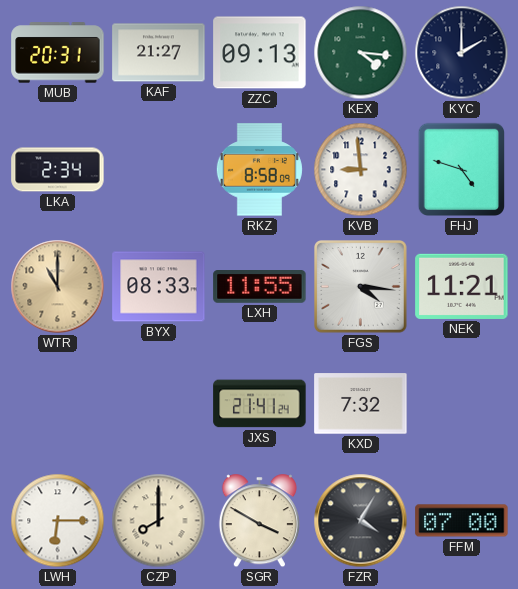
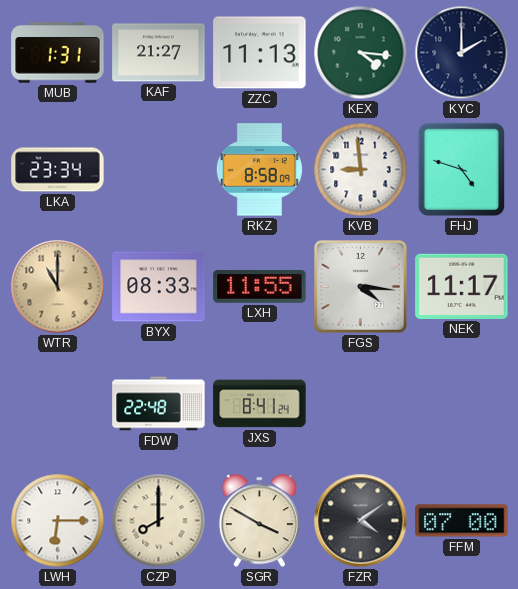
MUB: 20:31 -> 1:31
ZZC: 09:13 -> 11:13
LKA: 2:34 -> 23:34
NEK: 11:21 -> 11:17
FDW: none -> 22:48
JXS: 21:41 -> 8:41
KXD: 7:32 -> none
FZR: 4:05 -> 4:09
